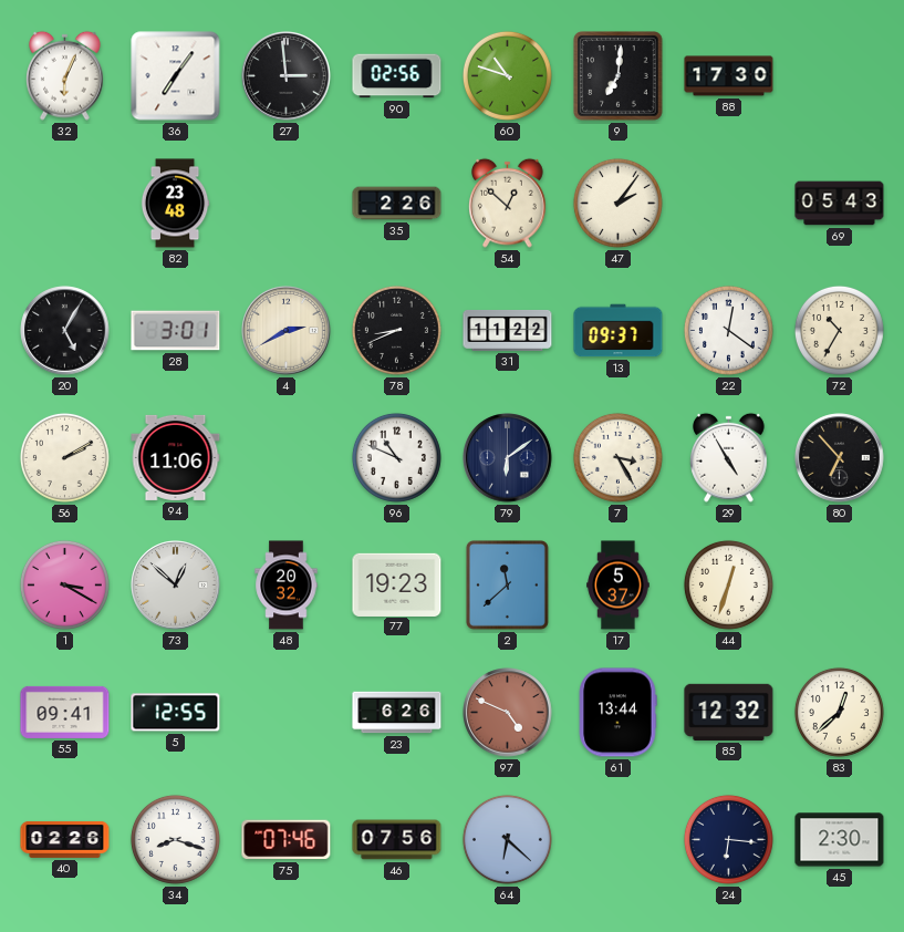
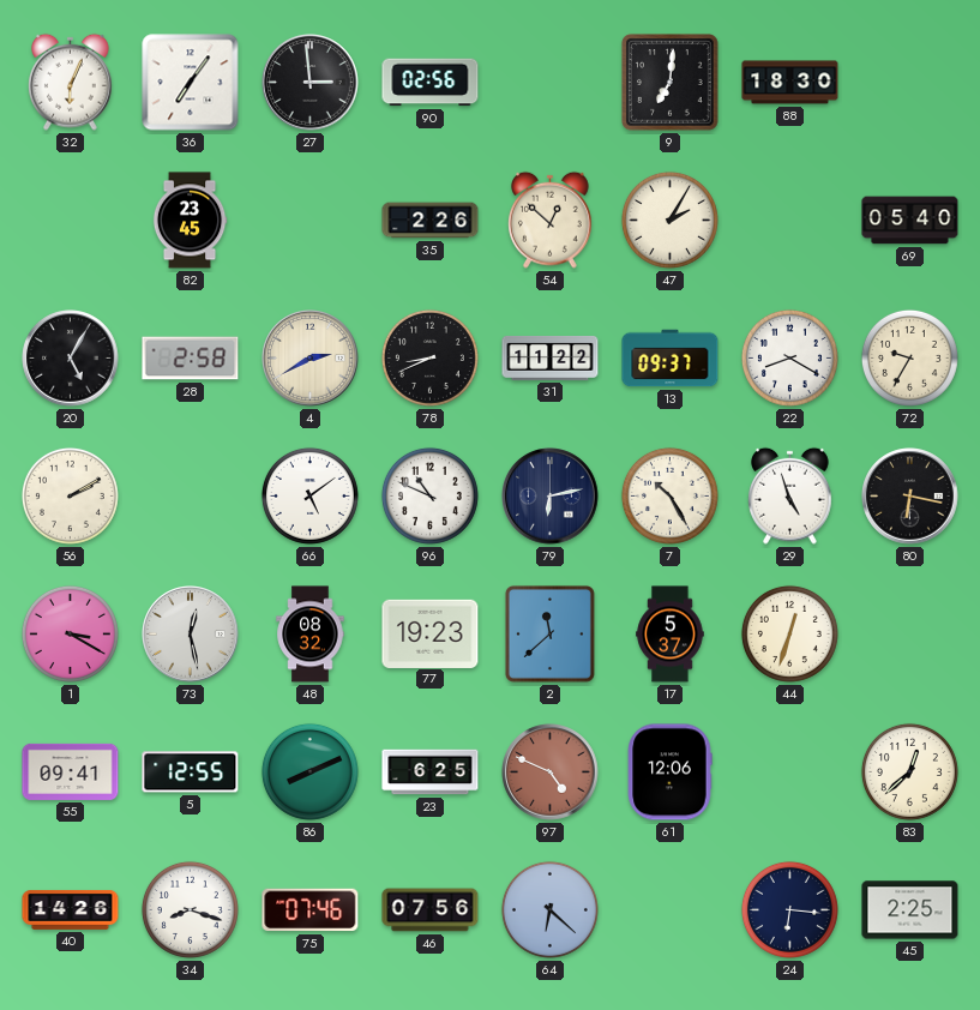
60: 10:48 -> none
88: 17:30 -> 18:30
82: 23:48 -> 23:45
47: 2:06 -> 2:05
69: 05:43 -> 05:40
28: 3:01 -> 2:58
22: 12:21 -> 8:20
72: 10:35 -> 9:35
94: 11:06 -> none
66: none -> 5:09
79: 6:09 -> 6:13
7: 3:25 -> 10:25
29: 4:55 -> 4:57
80: 6:53 -> 6:17
73: 12:52 -> 12:28
48: 20:32 -> 08:32
86: none -> 8:11
23: 6:26 -> 6:25
61: 13:44 -> 12:06
85: 12:32 -> none
40: 02:26 -> 14:26
45: 2:30 -> 2:25
